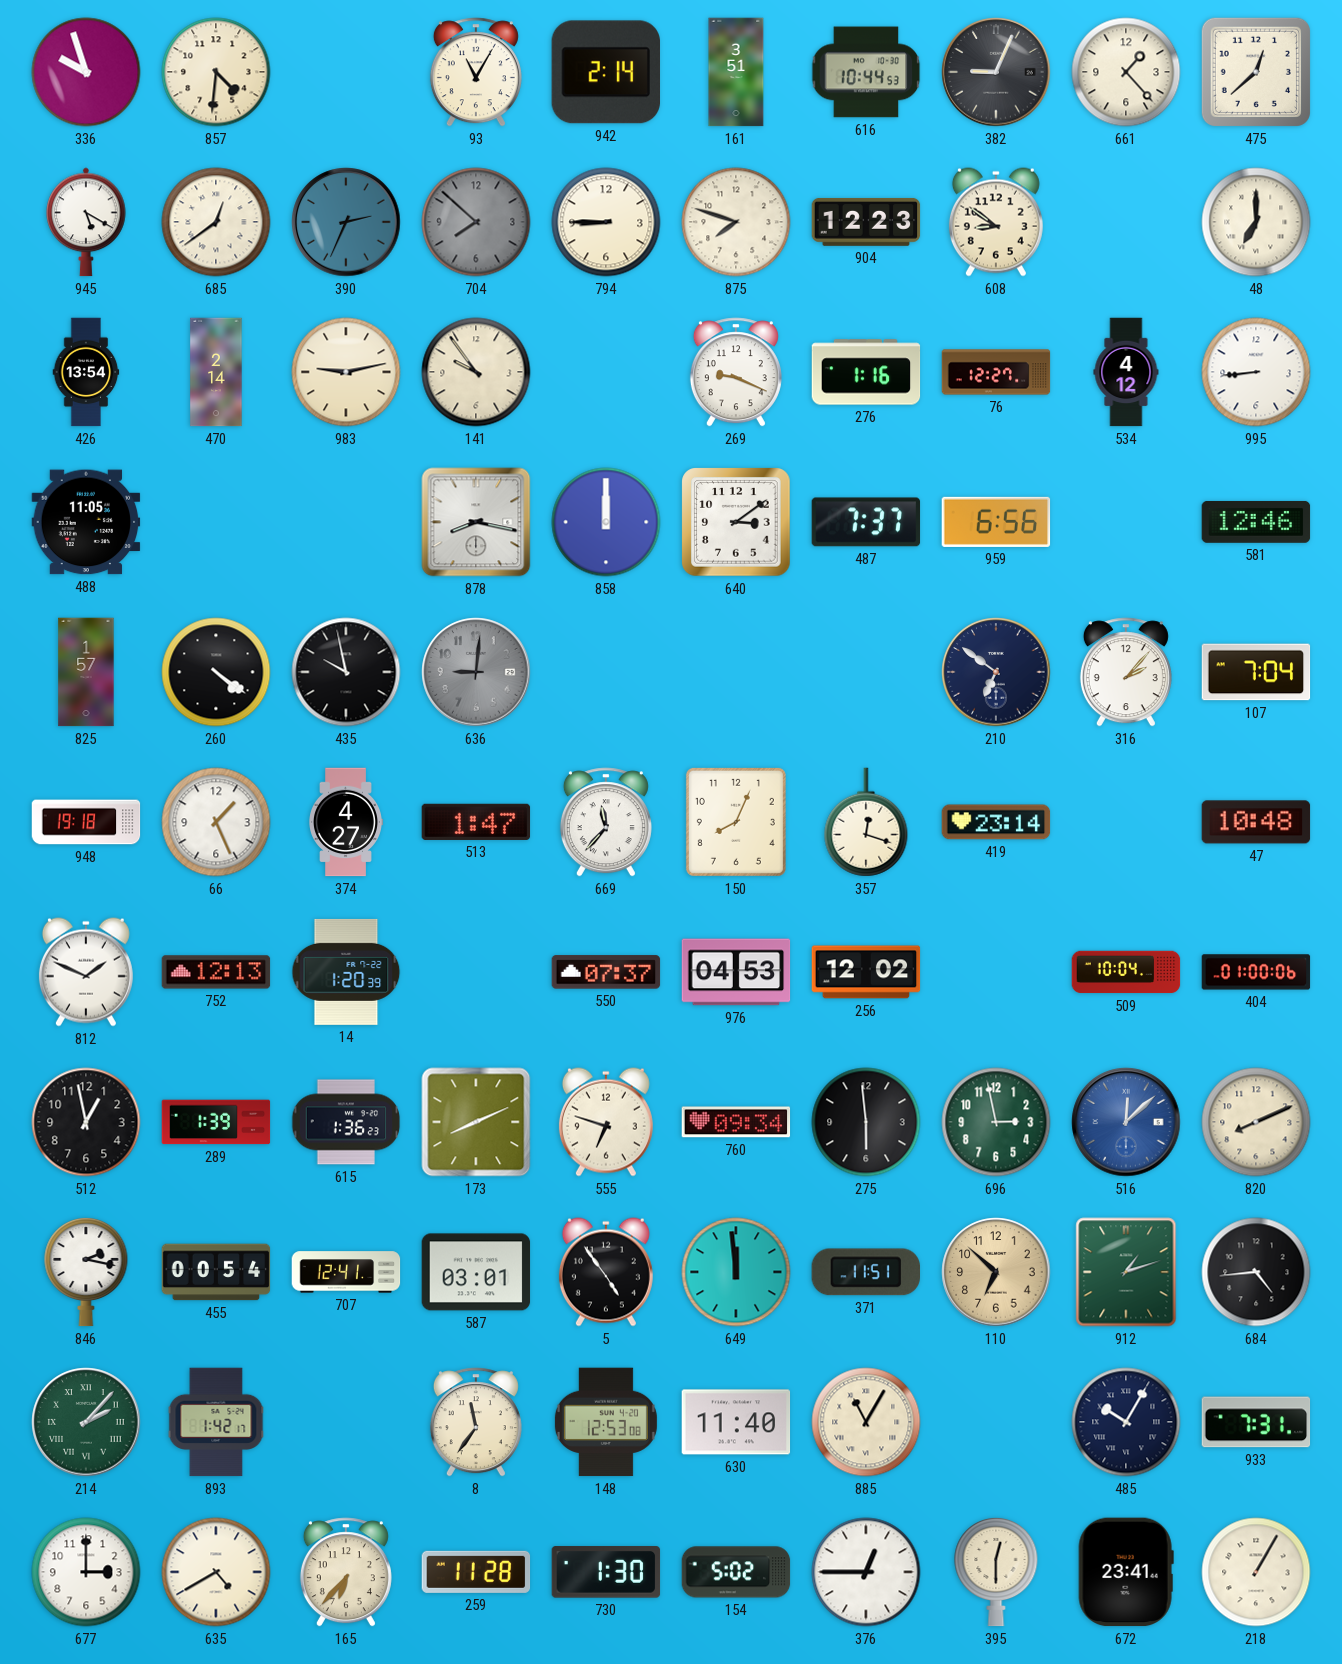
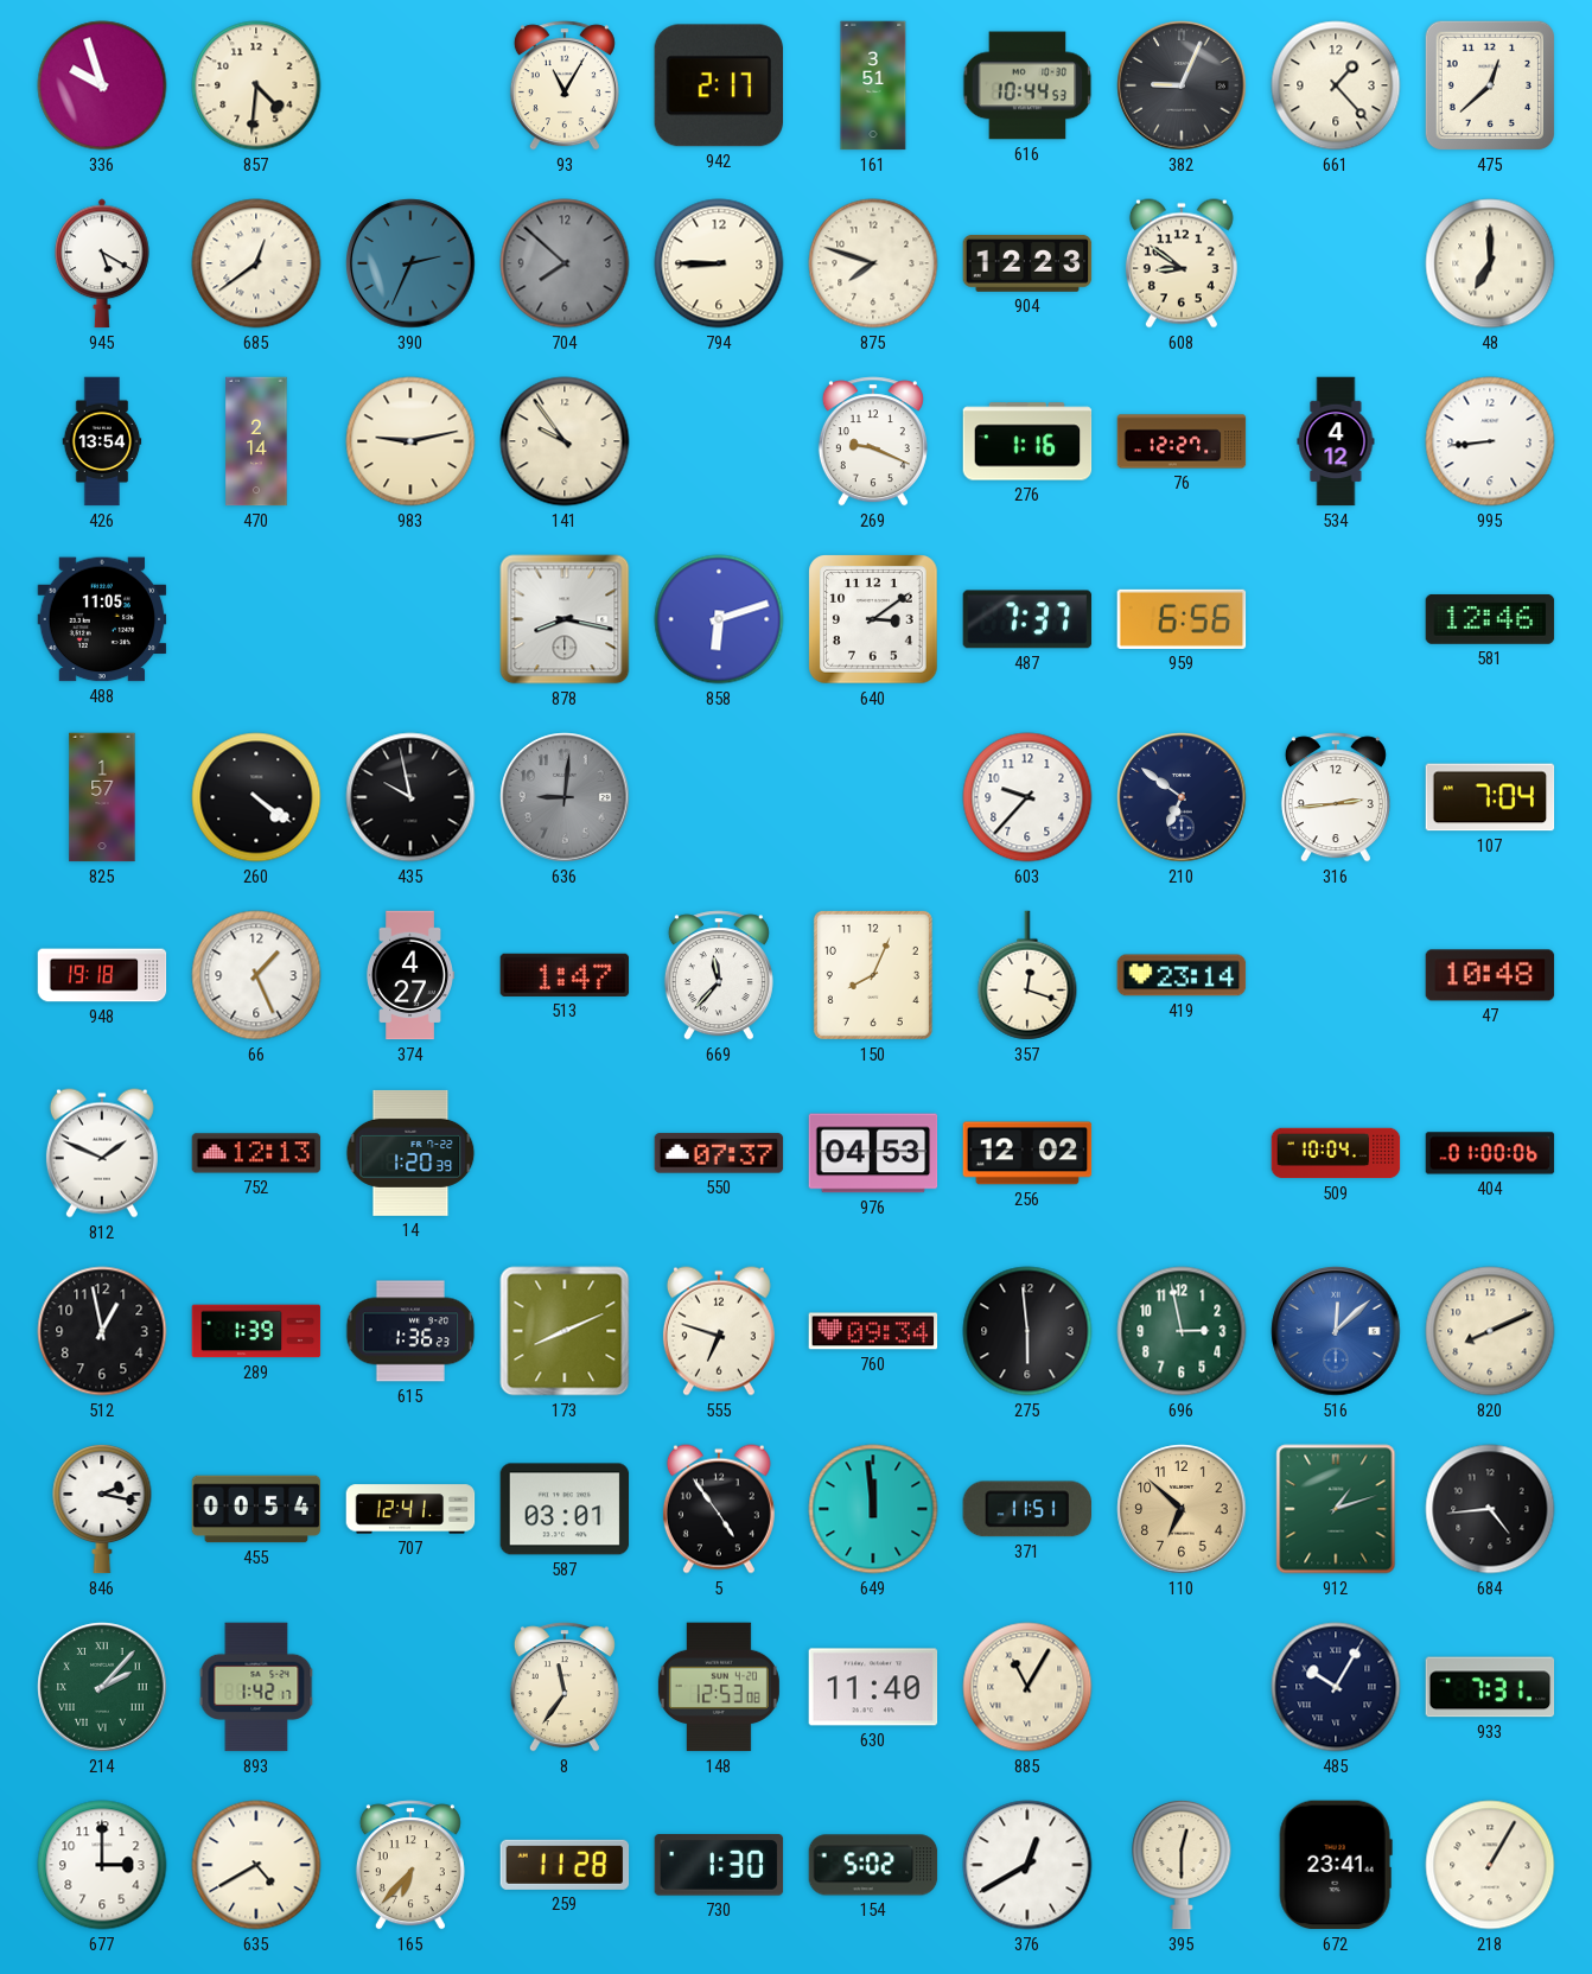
942: 2:14 -> 2:17
858: 12:00 -> 6:12
603: none -> 9:37
316: 2:07 -> 2:44
376: 12:45 -> 12:40
